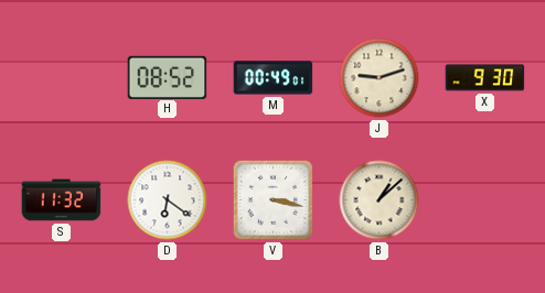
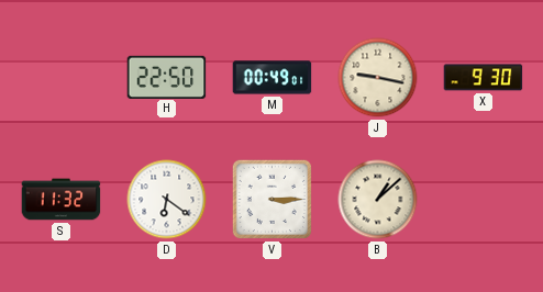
H: 08:52 -> 22:50
J: 9:12 -> 9:17
V: 3:17 -> 3:15
